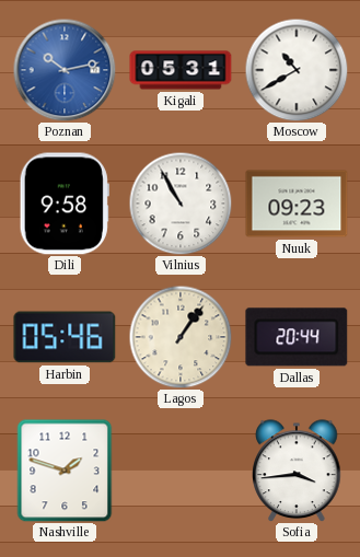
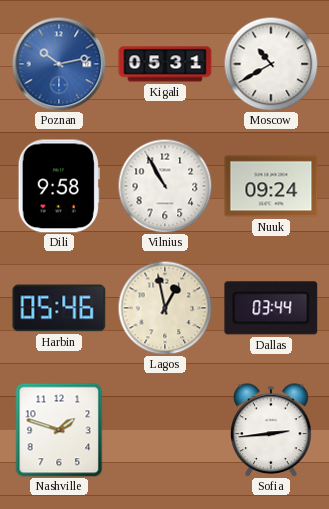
Nuuk: 09:23 -> 09:24
Lagos: 1:06 -> 12:58
Dallas: 20:44 -> 03:44
Sofia: 3:44 -> 2:44
